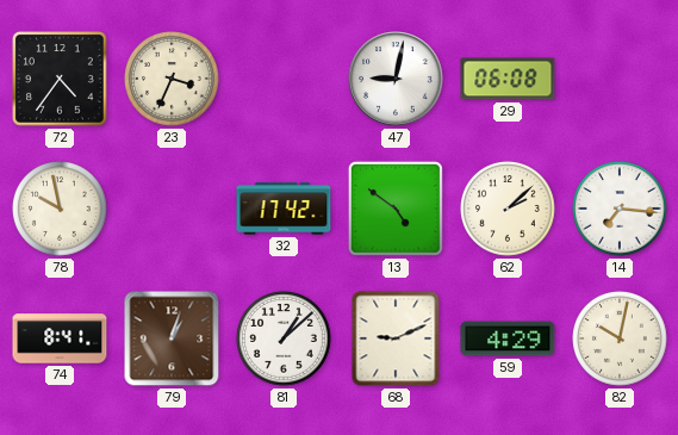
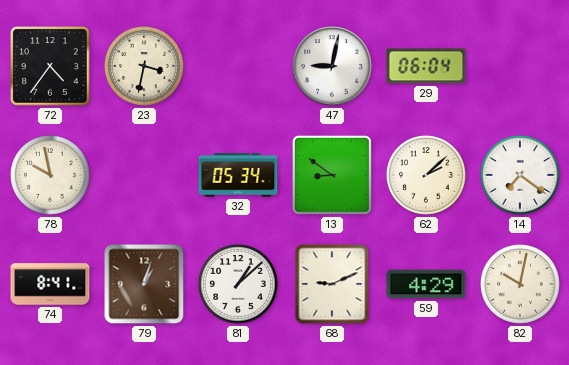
23: 3:34 -> 3:32
29: 06:08 -> 06:04
32: 17:42 -> 05:34
13: 4:51 -> 8:51
14: 7:16 -> 7:21
